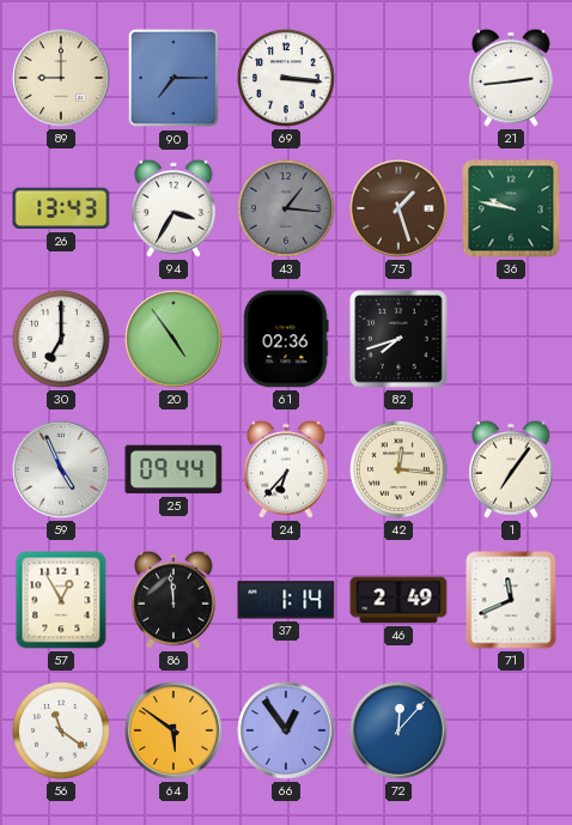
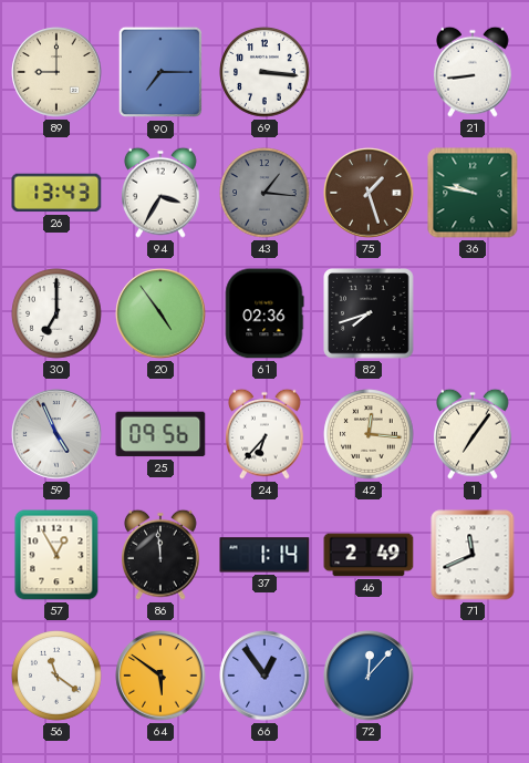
21: 2:44 -> 8:44
25: 09:44 -> 09:56
